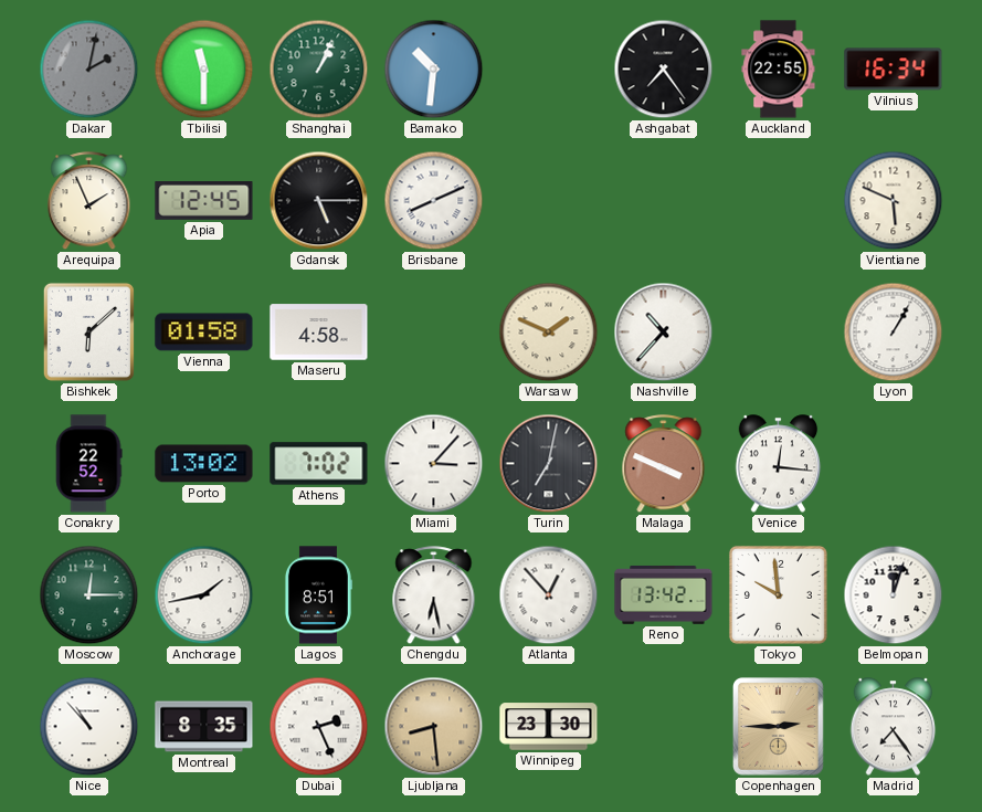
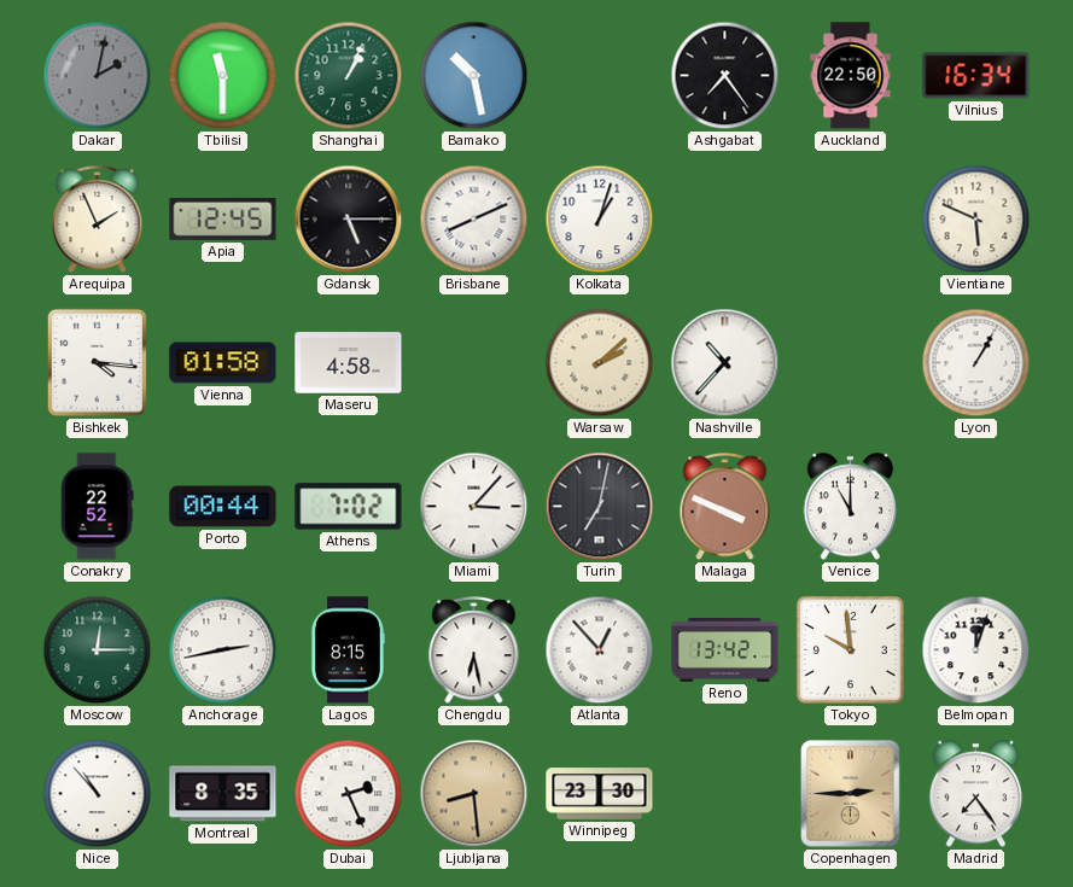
Bamako: 10:31 -> 10:28
Auckland: 22:55 -> 22:50
Kolkata: none -> 1:03
Bishkek: 6:08 -> 4:16
Warsaw: 1:49 -> 2:08
Porto: 13:02 -> 00:44
Venice: 12:16 -> 11:00
Anchorage: 1:43 -> 2:43
Lagos: 8:51 -> 8:15
